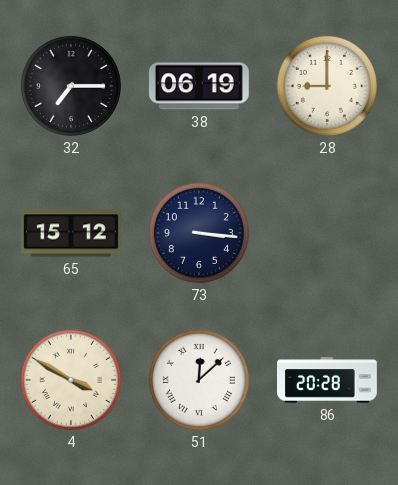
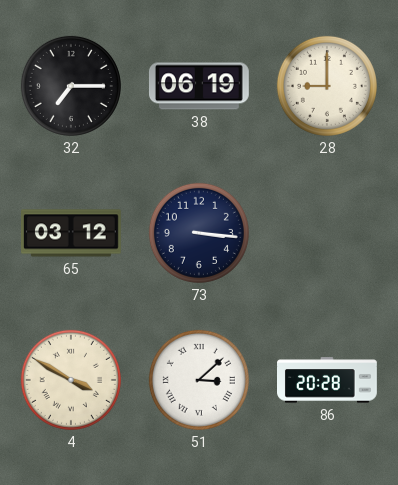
65: 15:12 -> 03:12
51: 12:08 -> 3:08
